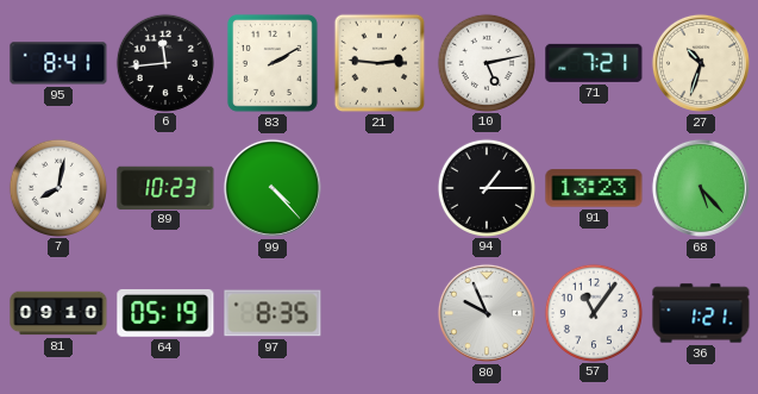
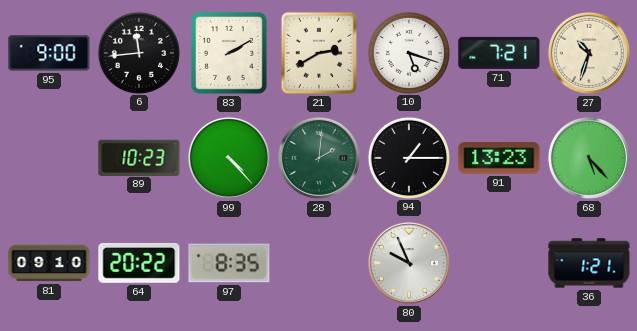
95: 8:41 -> 9:00
21: 2:46 -> 2:40
10: 5:13 -> 5:18
7: 8:02 -> none
28: none -> 2:01
64: 05:19 -> 20:22
57: 11:06 -> none
